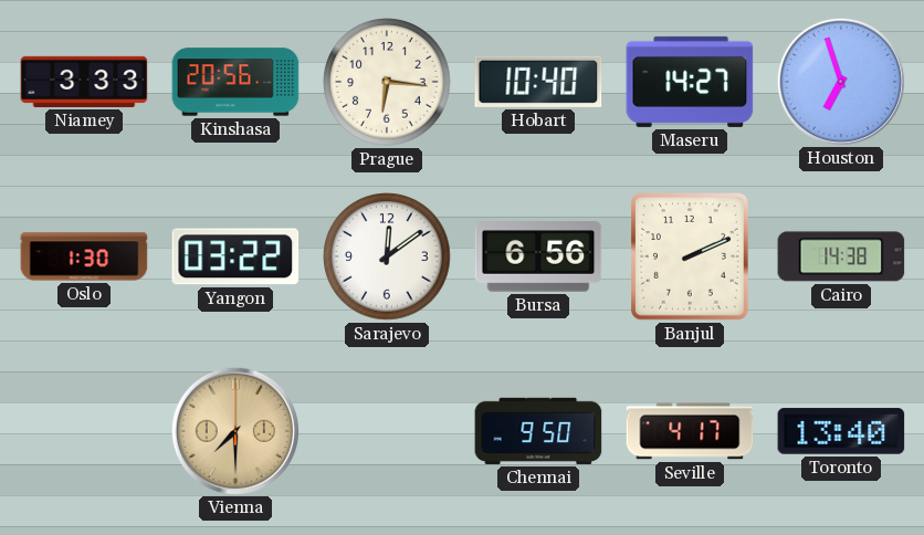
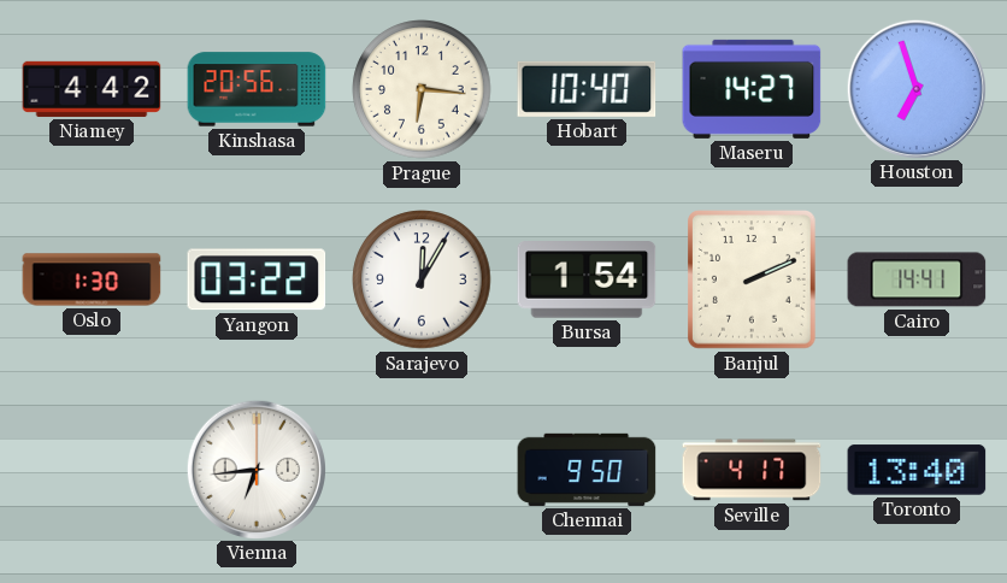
Niamey: 3:33 -> 4:42
Sarajevo: 12:09 -> 12:05
Bursa: 6:56 -> 1:54
Cairo: 14:38 -> 14:41
Vienna: 7:30 -> 6:44
Vienna dial: champagne -> white
